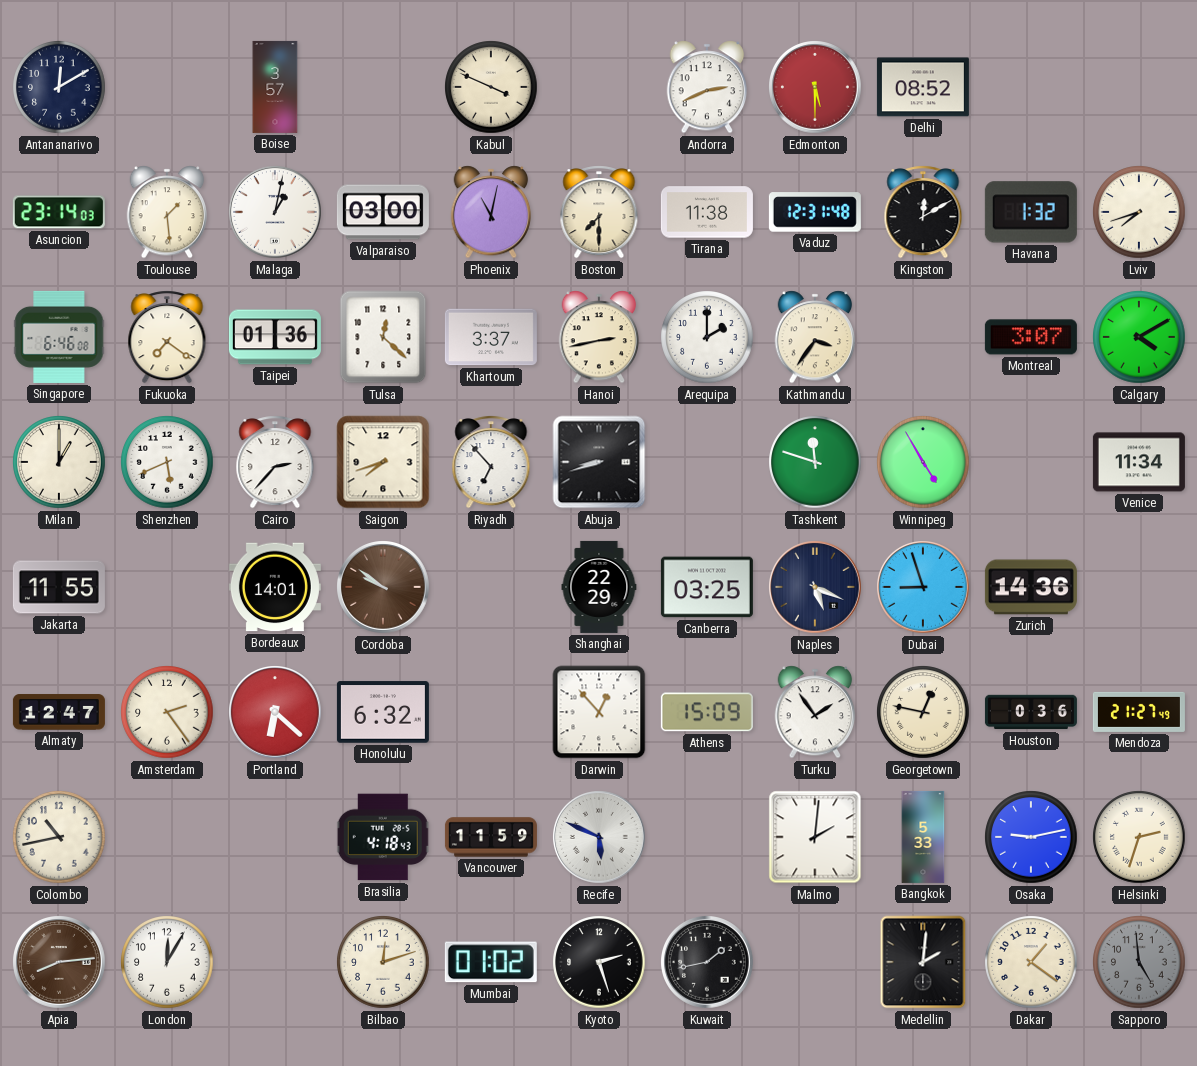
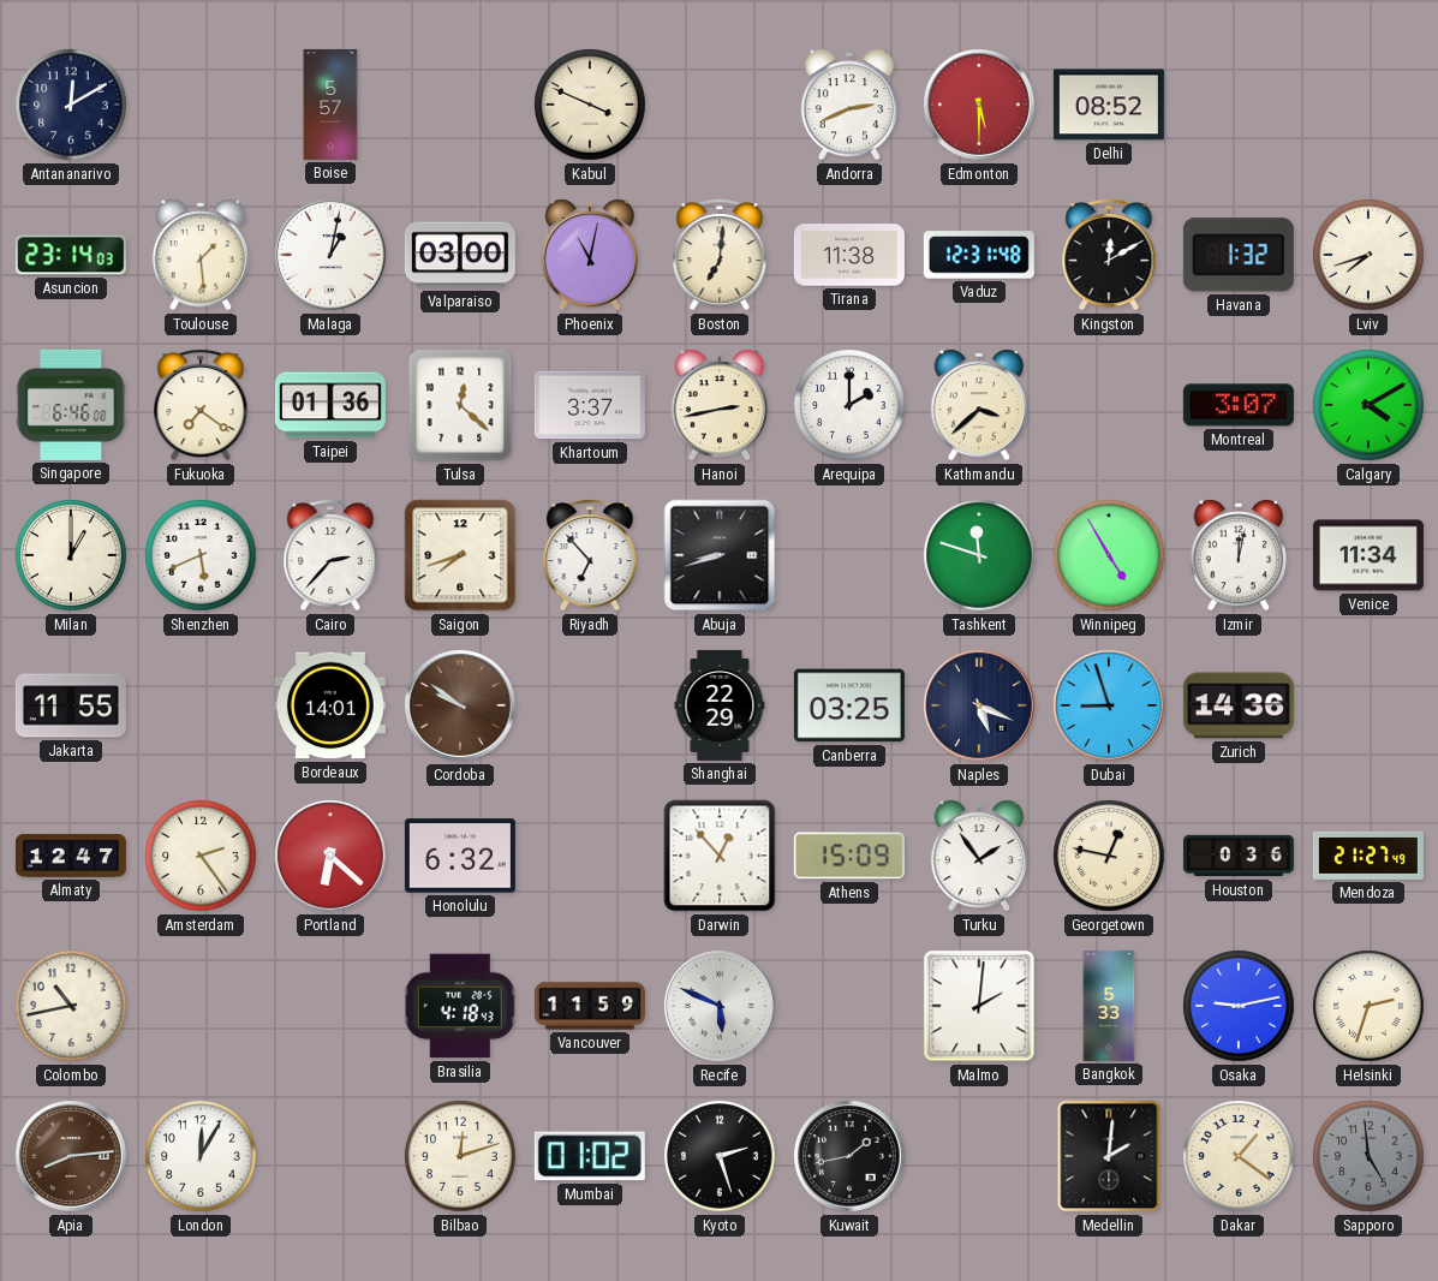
Boise: 3:57 -> 5:57
Boston: 7:30 -> 7:01
Kathmandu: 3:36 -> 3:38
Izmir: none -> 12:02
